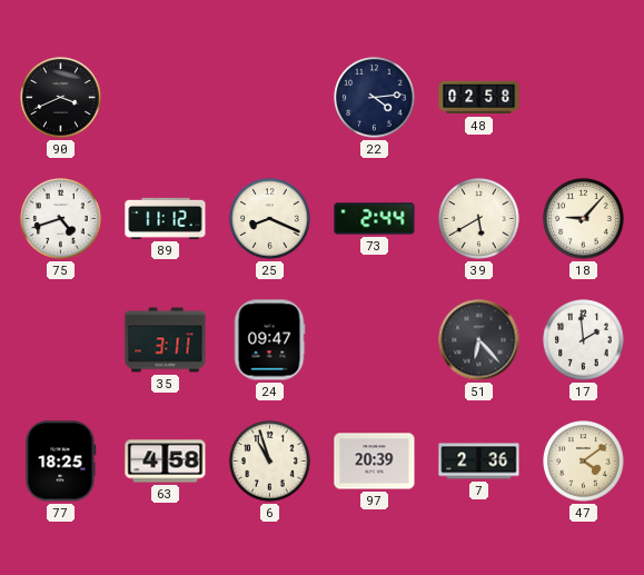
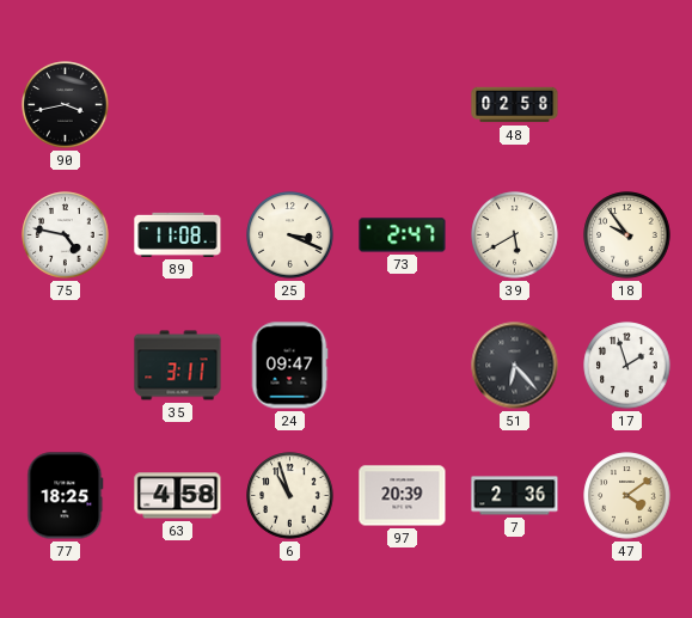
90: 3:41 -> 3:43
22: 4:14 -> none
75: 4:42 -> 4:47
89: 11:12 -> 11:08
25: 8:19 -> 3:19
73: 2:44 -> 2:47
18: 9:07 -> 9:54
17: 1:59 -> 1:57
